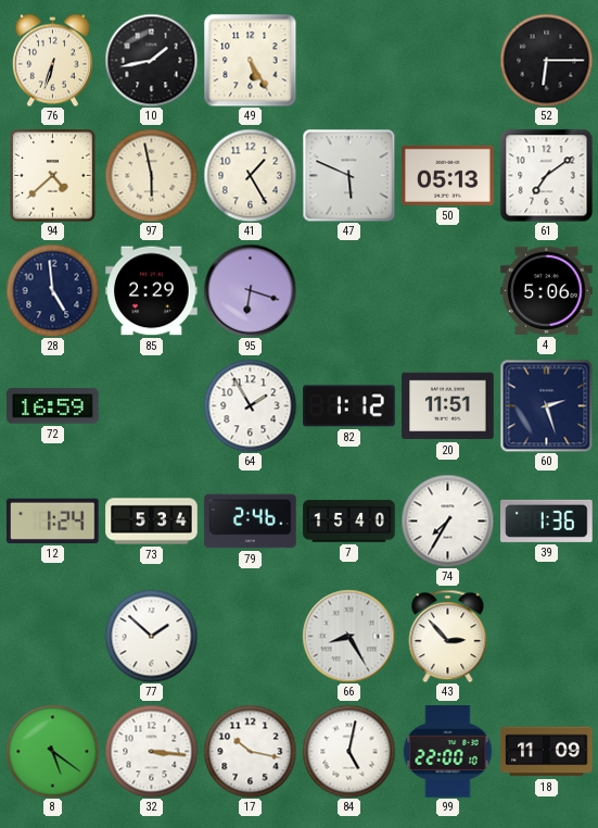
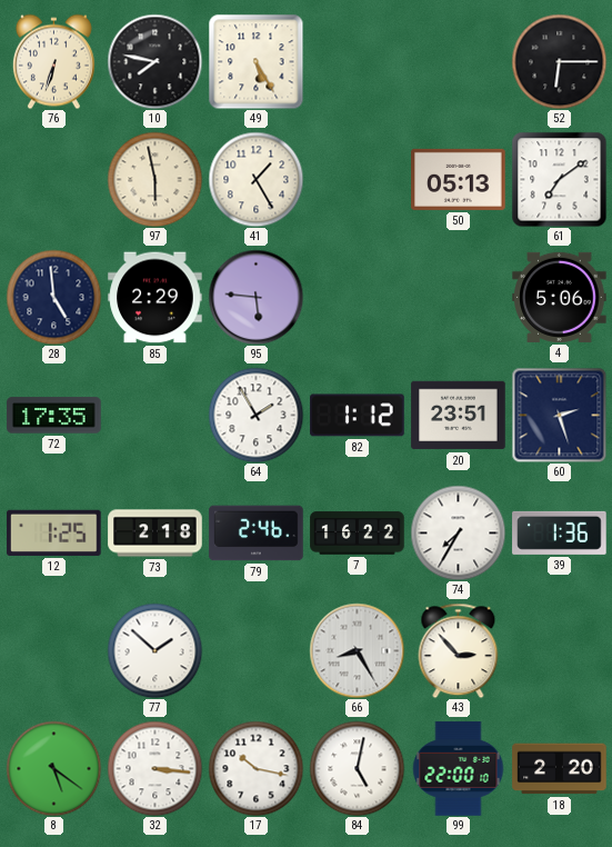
10: 1:43 -> 7:47
94: 4:38 -> none
47: 5:49 -> none
95: 6:18 -> 5:46
72: 16:59 -> 17:35
20: 11:51 -> 23:51
12: 1:24 -> 1:25
73: 5:34 -> 2:18
7: 15:40 -> 16:22
18: 11:09 -> 2:20
